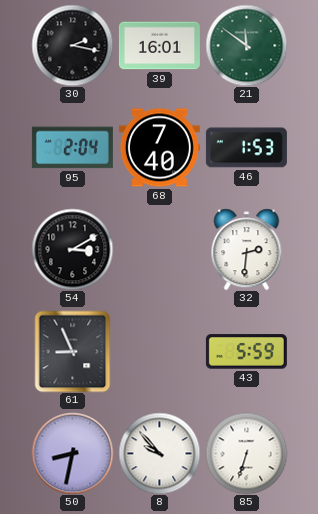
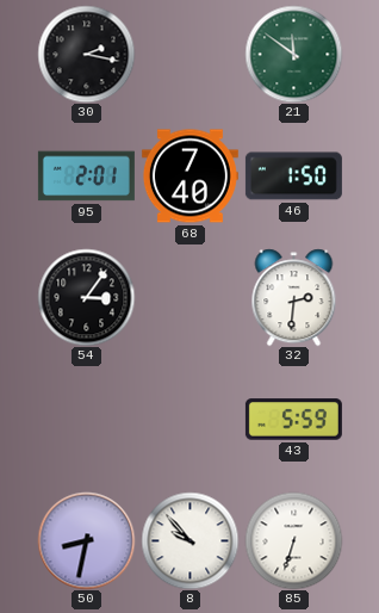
39: 16:01 -> none
95: 2:04 -> 2:01
46: 1:53 -> 1:50
54: 3:10 -> 3:06
61: 8:56 -> none
